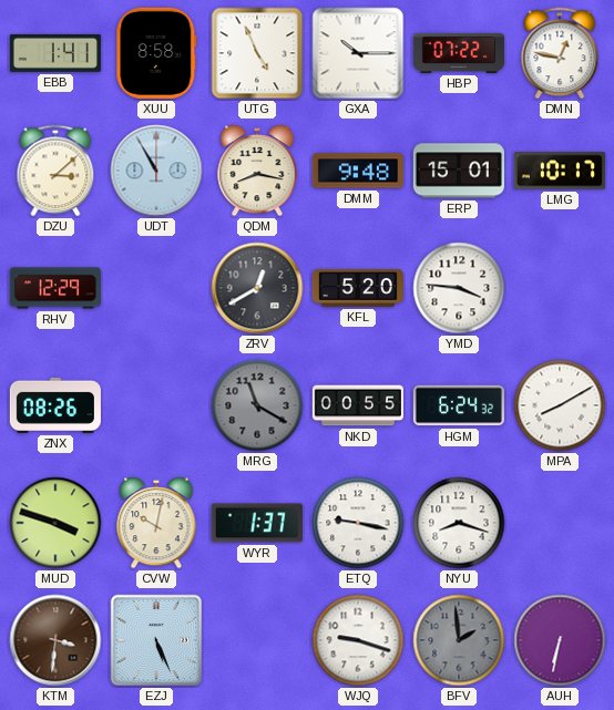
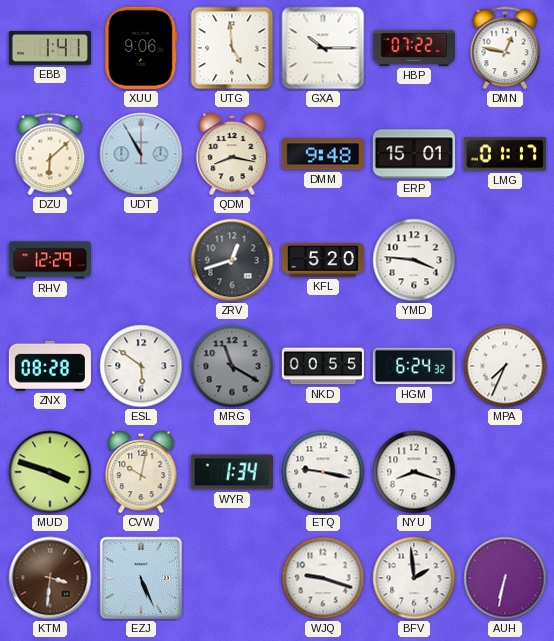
XUU: 8:58 -> 9:06
UTG: 4:56 -> 4:59
DZU: 3:08 -> 6:08
LMG: 10:17 -> 01:17
ZRV: 12:40 -> 12:42
ZNX: 08:26 -> 08:28
ESL: none -> 5:51
MPA: 8:10 -> 7:34
WYR: 1:37 -> 1:34
BFV dial: grey -> white
